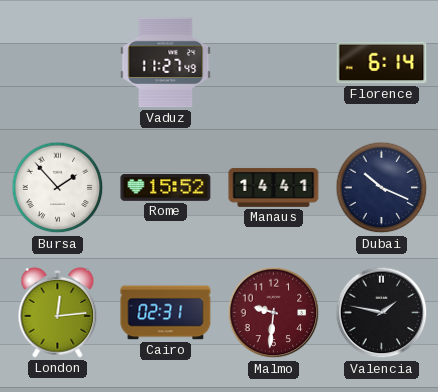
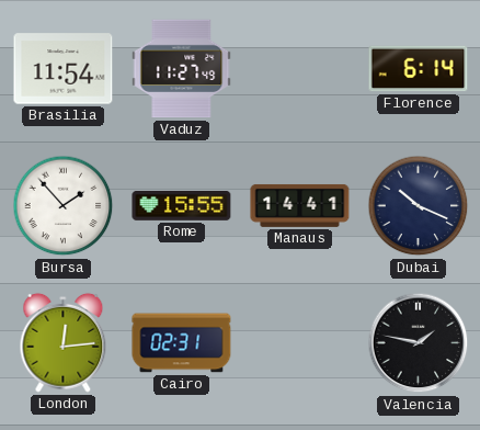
Brasilia: none -> 11:54
Rome: 15:52 -> 15:55
Malmo: 9:31 -> none
